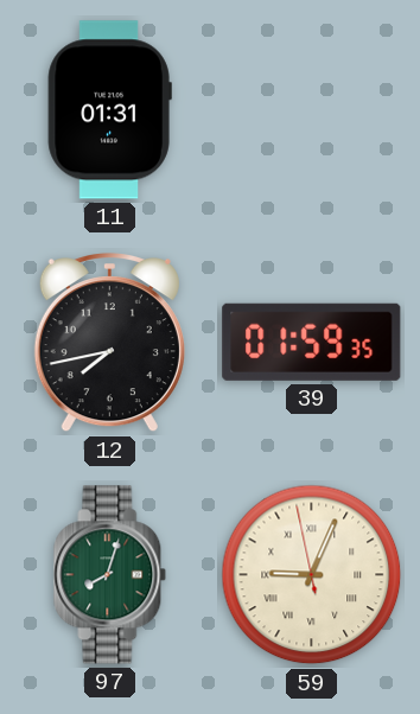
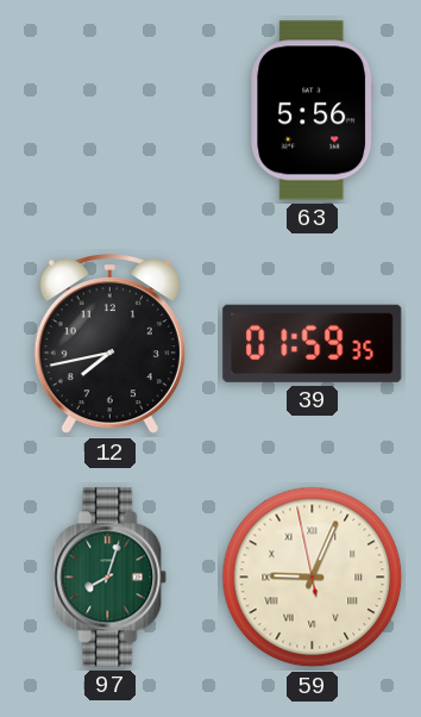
11: 01:31 -> none
63: none -> 5:56
